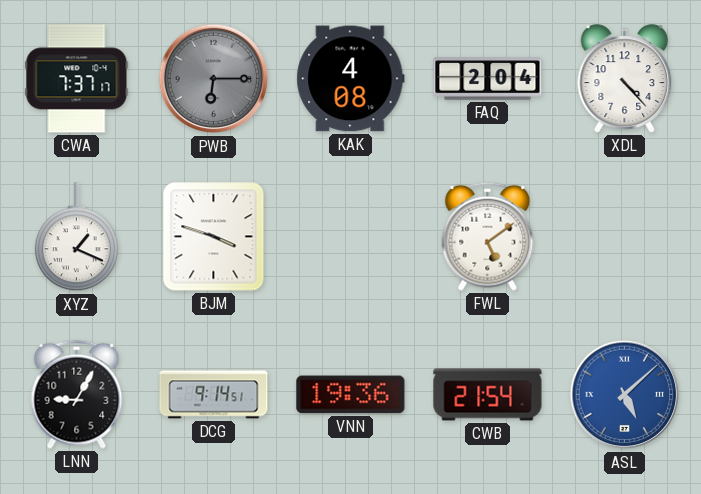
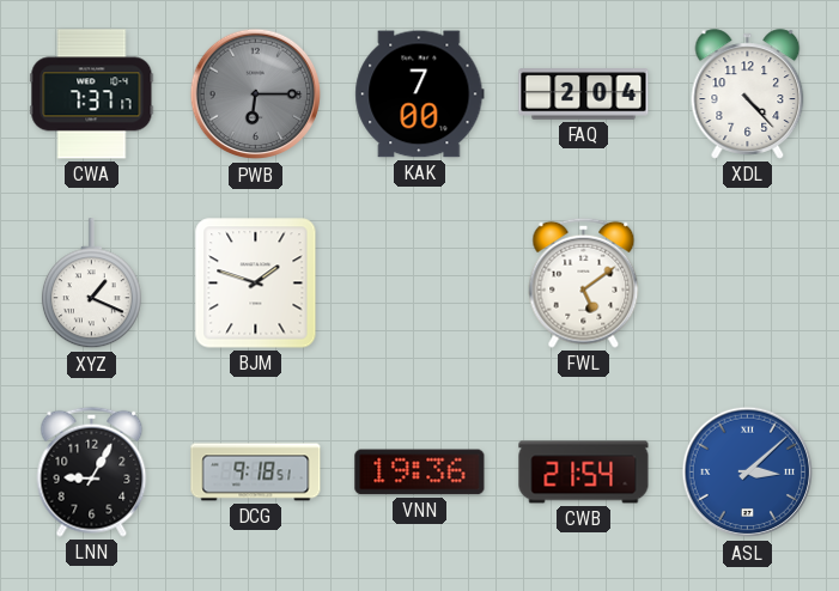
KAK: 4:08 -> 7:00
BJM: 3:48 -> 1:48
DCG: 9:14 -> 9:18
ASL: 5:08 -> 3:08
